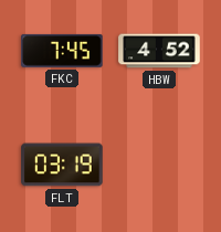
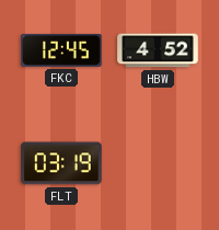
FKC: 7:45 -> 12:45
